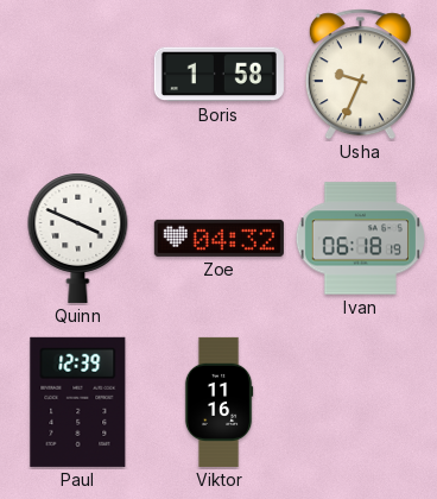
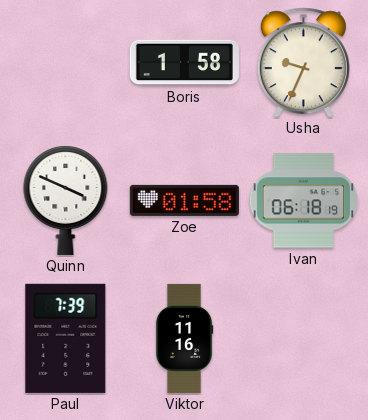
Zoe: 04:32 -> 01:58
Paul: 12:39 -> 7:39
